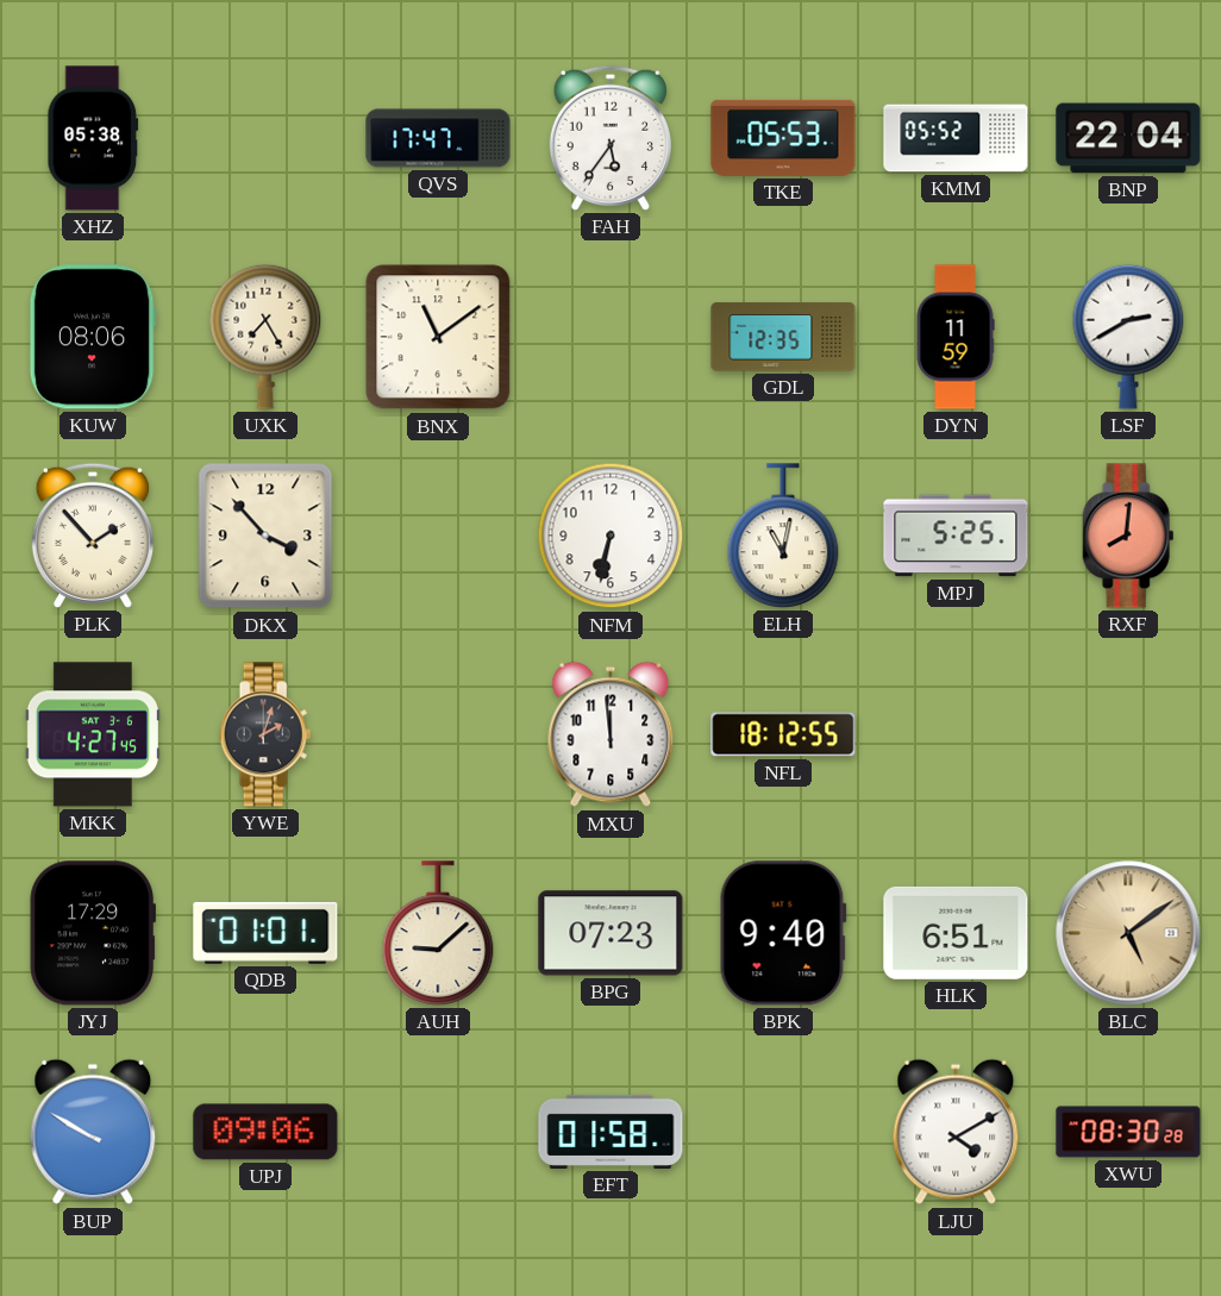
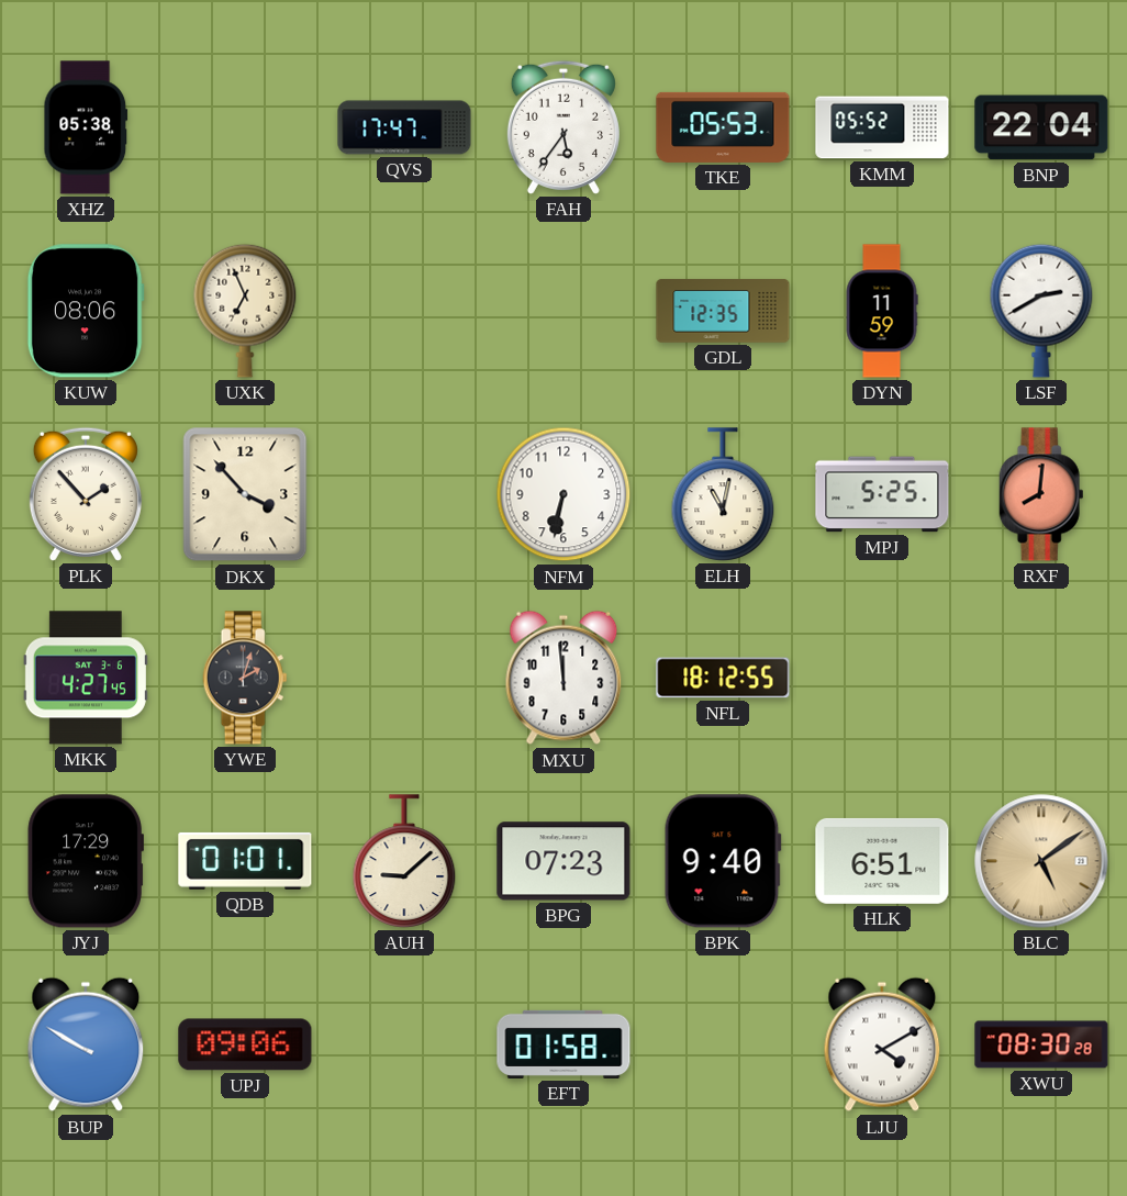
UXK: 7:25 -> 6:56
BNX: 11:09 -> none
